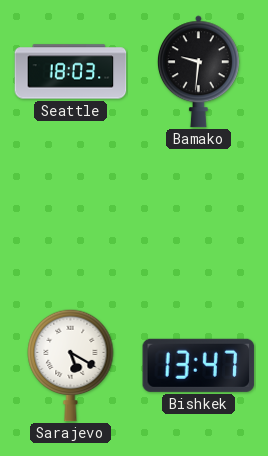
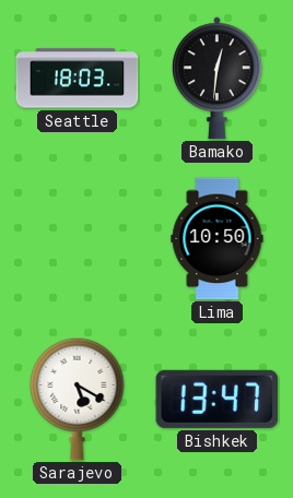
Bamako: 9:31 -> 12:31
Lima: none -> 10:50
